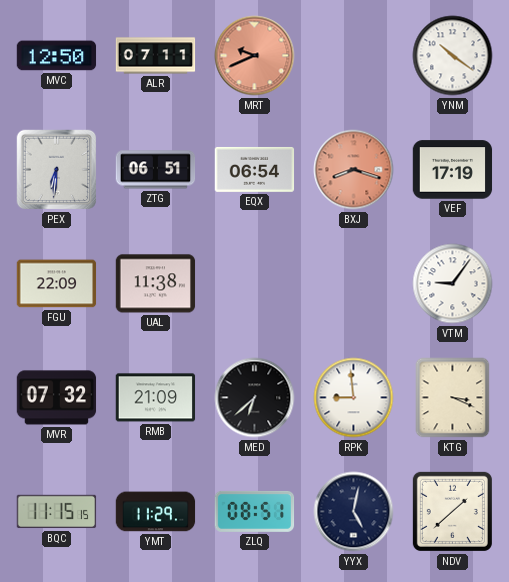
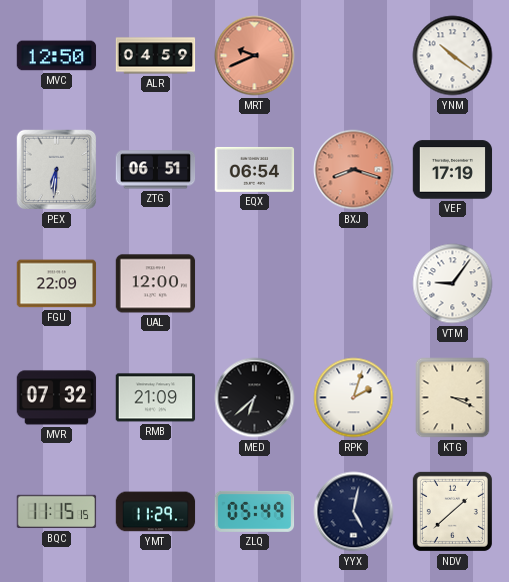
ALR: 07:11 -> 04:59
UAL: 11:38 -> 12:00
RPK: 8:59 -> 2:03
ZLQ: 08:51 -> 05:49
